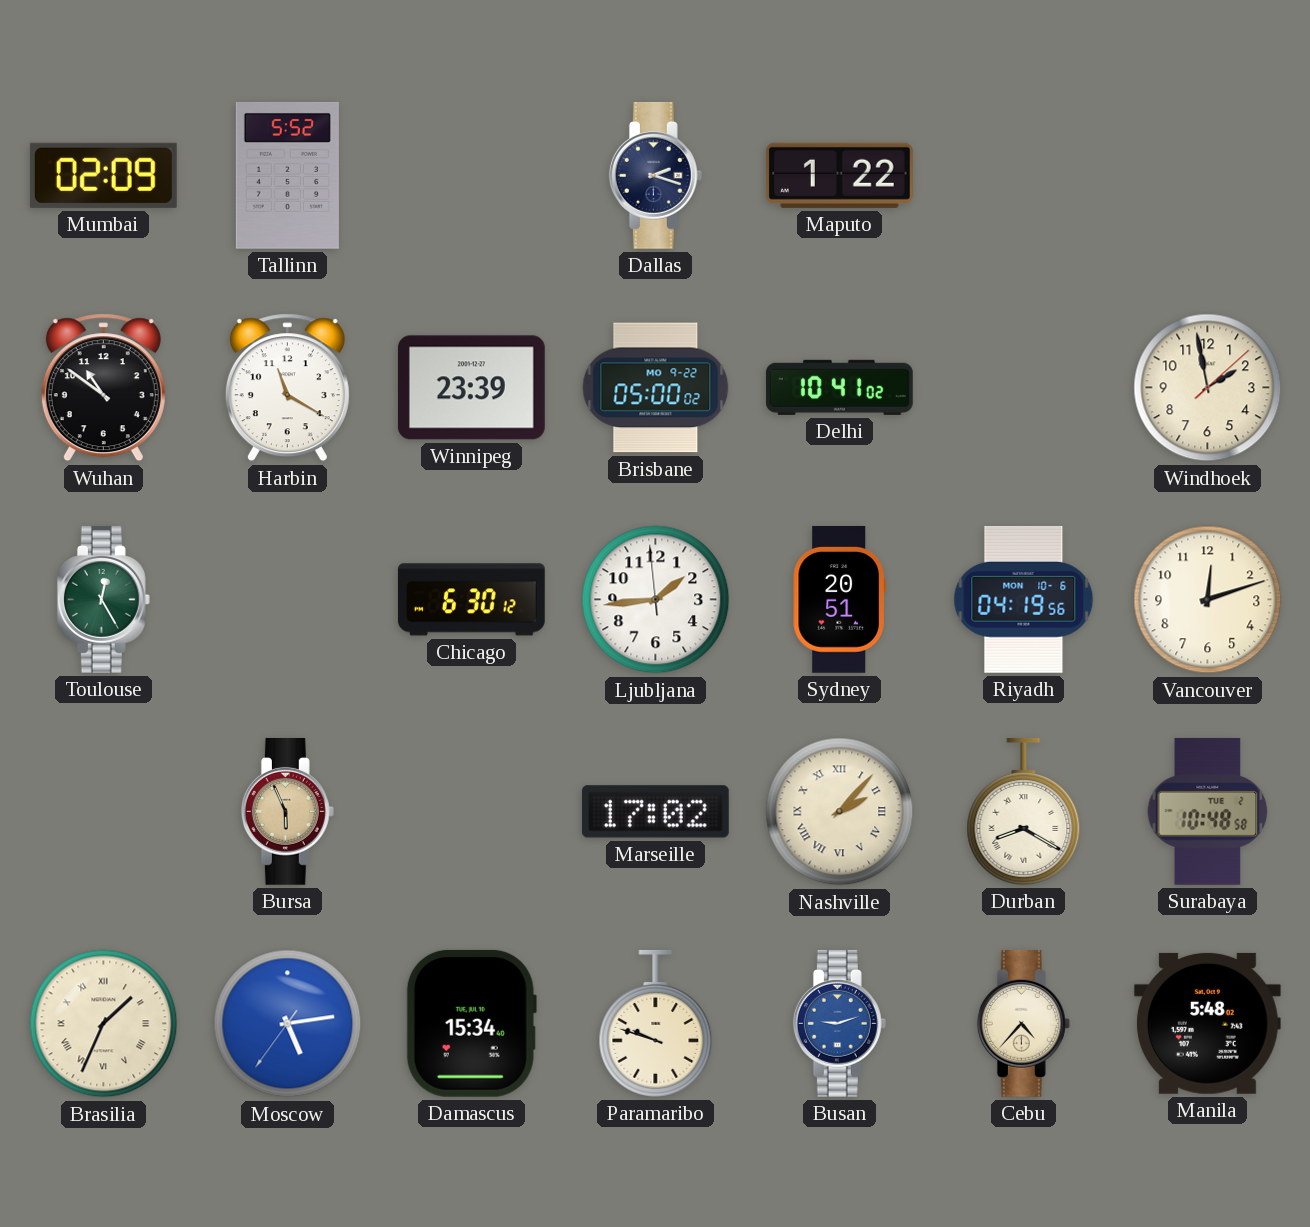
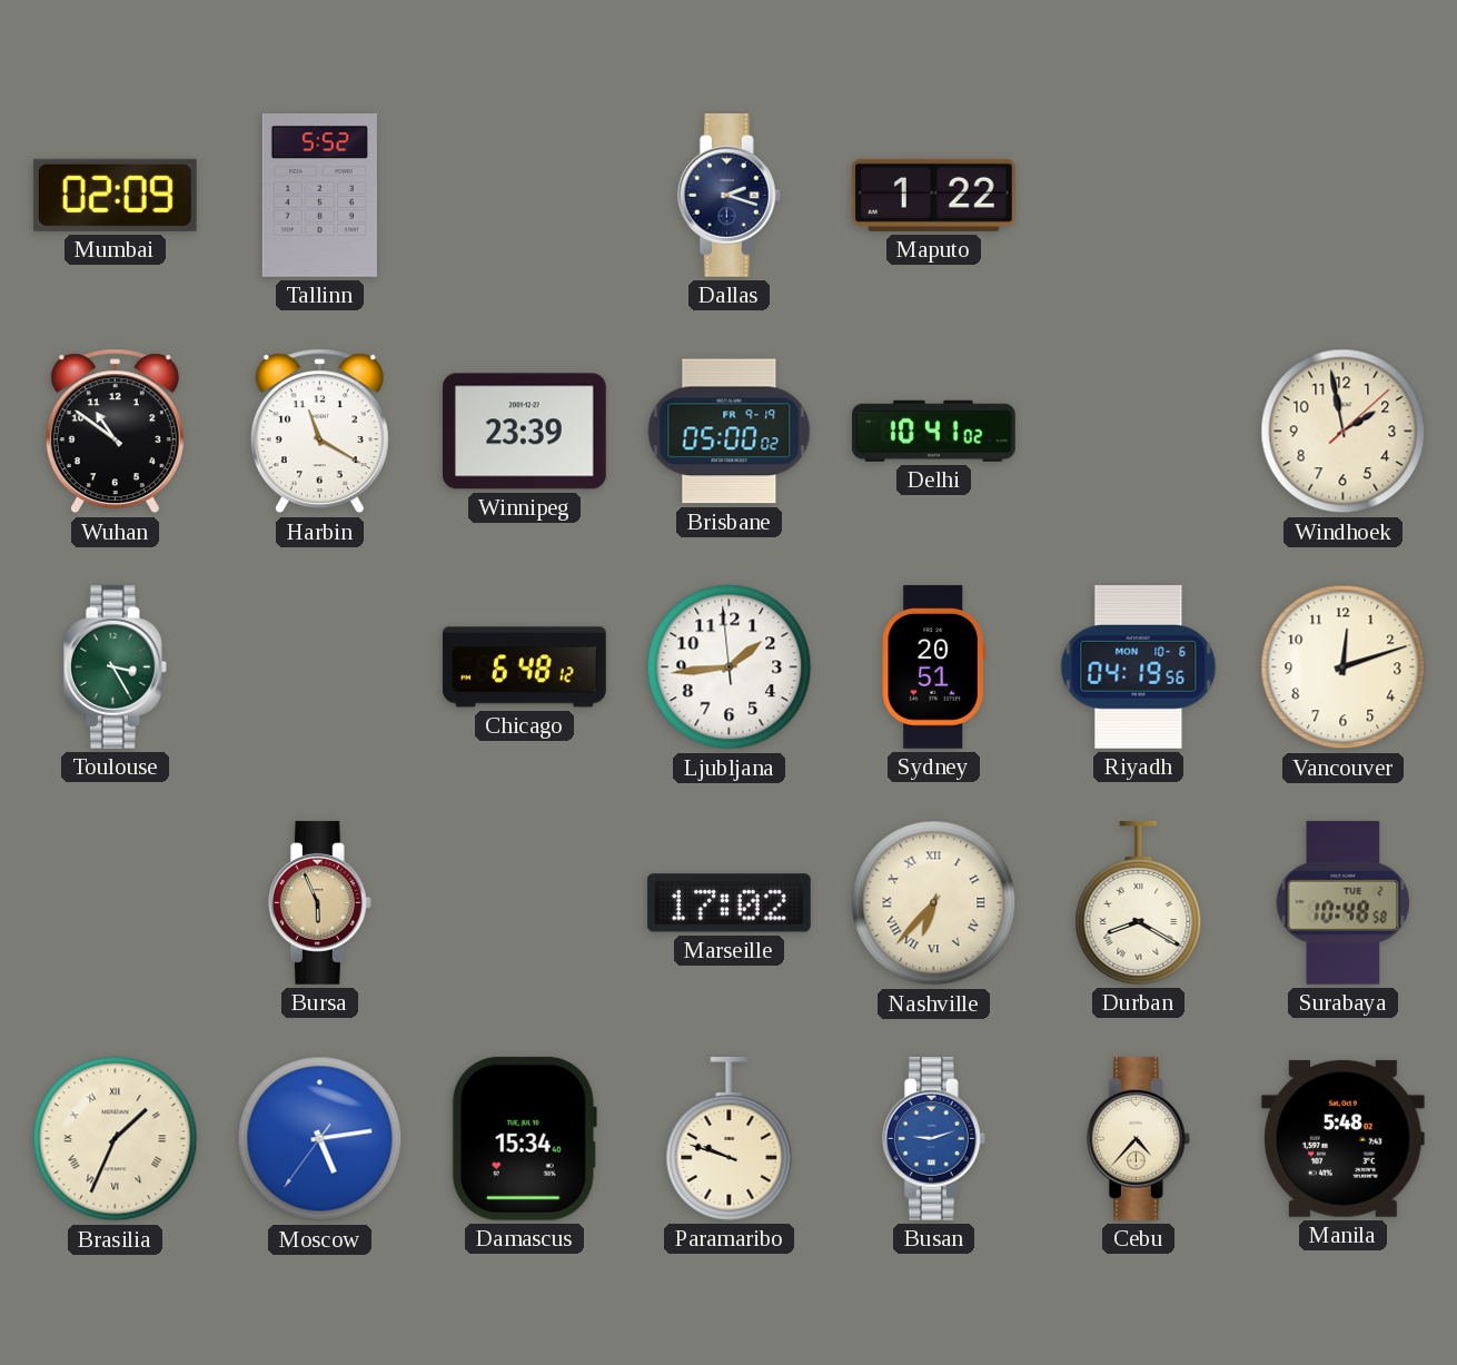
Brisbane date: MO 9-22 -> FR 9-19
Toulouse: 12:25 -> 3:25
Chicago: 6:30 -> 6:48
Nashville: 2:07 -> 6:37
